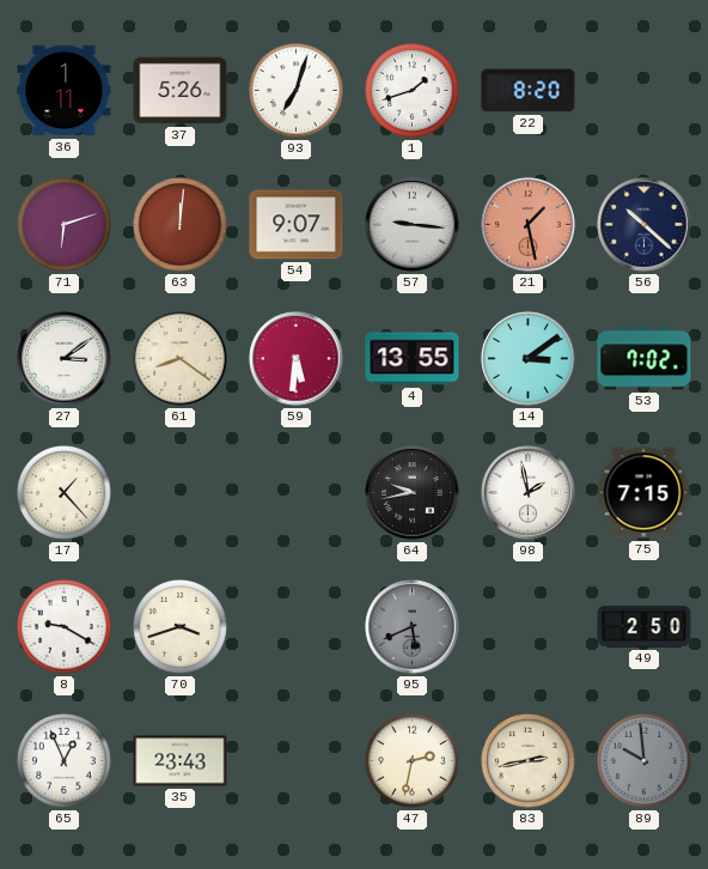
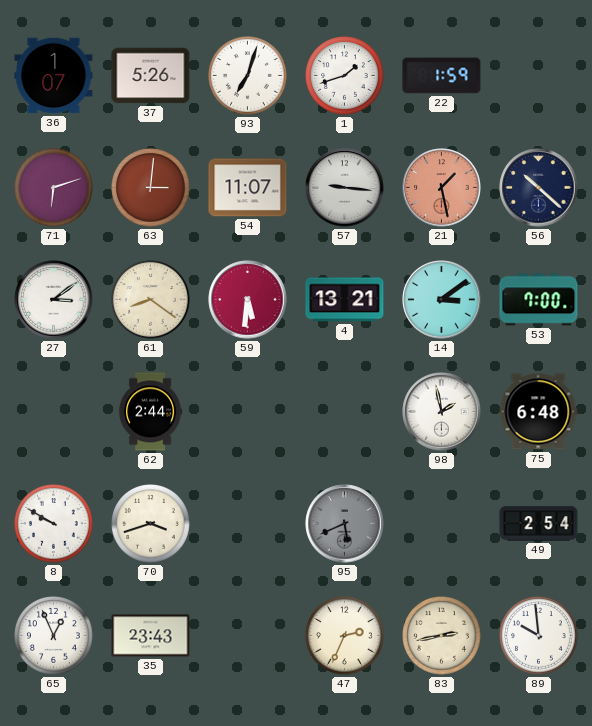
36: 1:11 -> 1:07
22: 8:20 -> 1:59
63: 12:01 -> 3:01
54: 9:07 -> 11:07
4: 13:55 -> 13:21
53: 7:02 -> 7:00
17: 1:23 -> none
62: none -> 2:44
64: 9:43 -> none
75: 7:15 -> 6:48
8: 9:20 -> 9:50
49: 2:50 -> 2:54
47: 2:32 -> 2:34
89 dial: grey -> white
